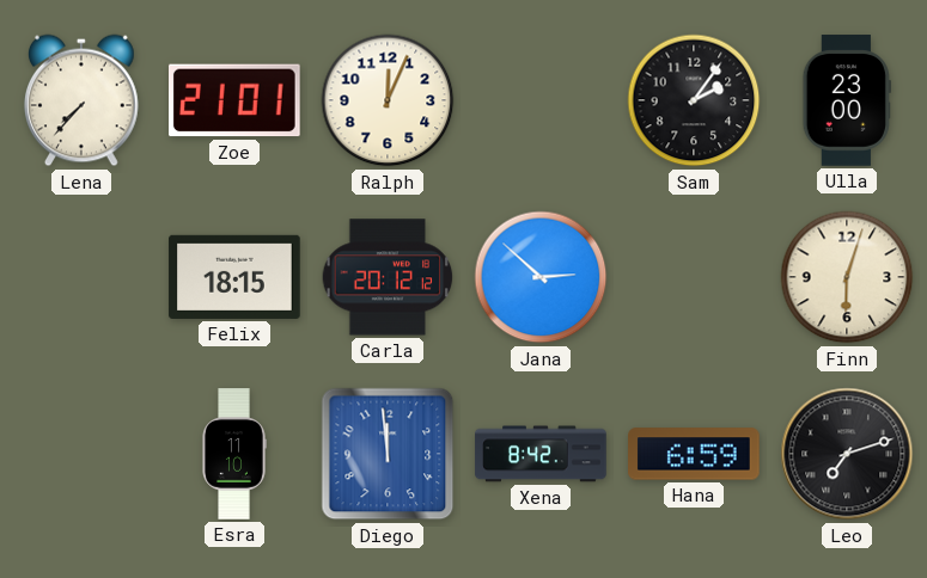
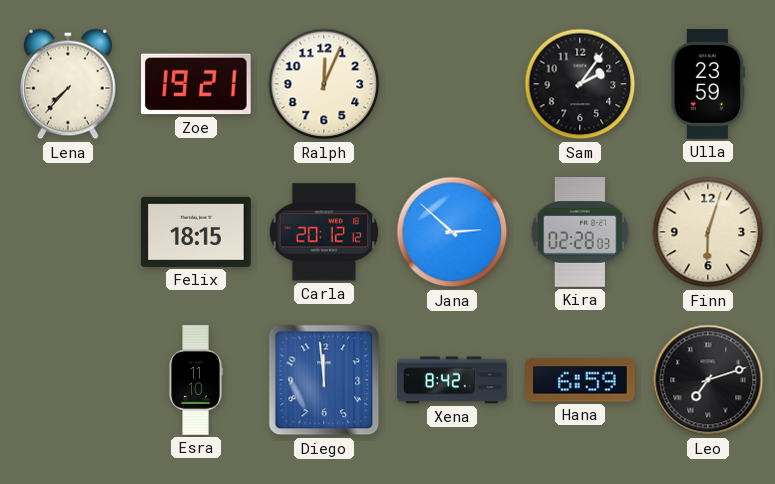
Zoe: 21:01 -> 19:21
Ulla: 23:00 -> 23:59
Kira: none -> 02:28
